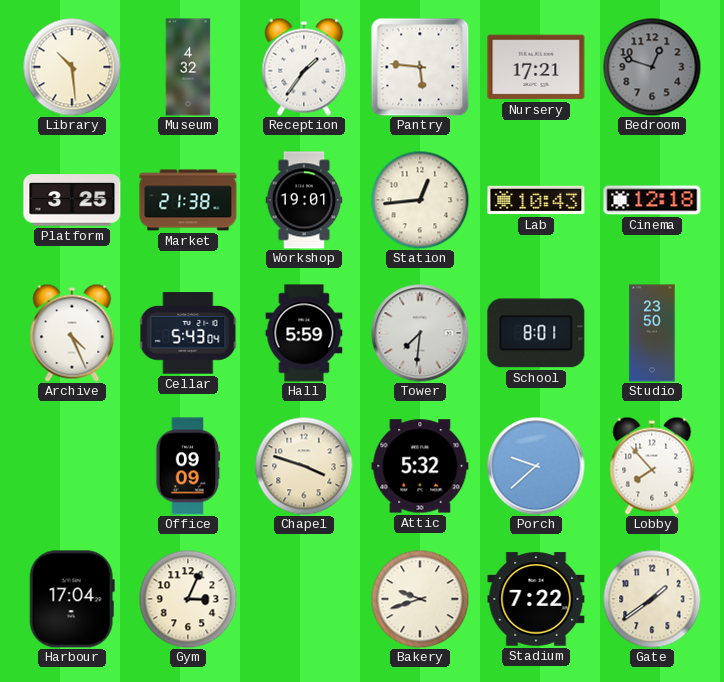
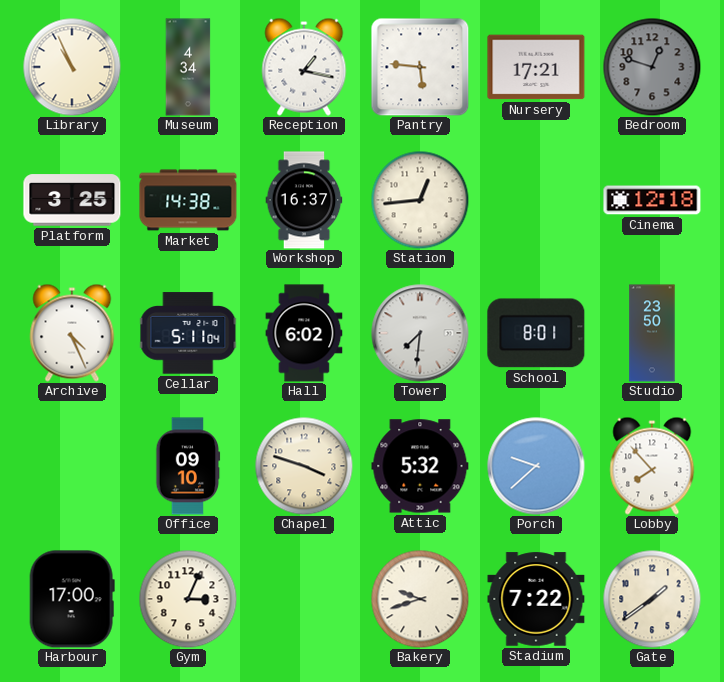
Library: 10:29 -> 10:56
Museum: 4:32 -> 4:34
Reception: 1:36 -> 1:17
Market: 21:38 -> 14:38
Workshop: 19:01 -> 16:37
Lab: 10:43 -> none
Cellar: 5:43 -> 5:11
Hall: 5:59 -> 6:02
Office: 09:09 -> 09:10
Harbour: 17:04 -> 17:00
